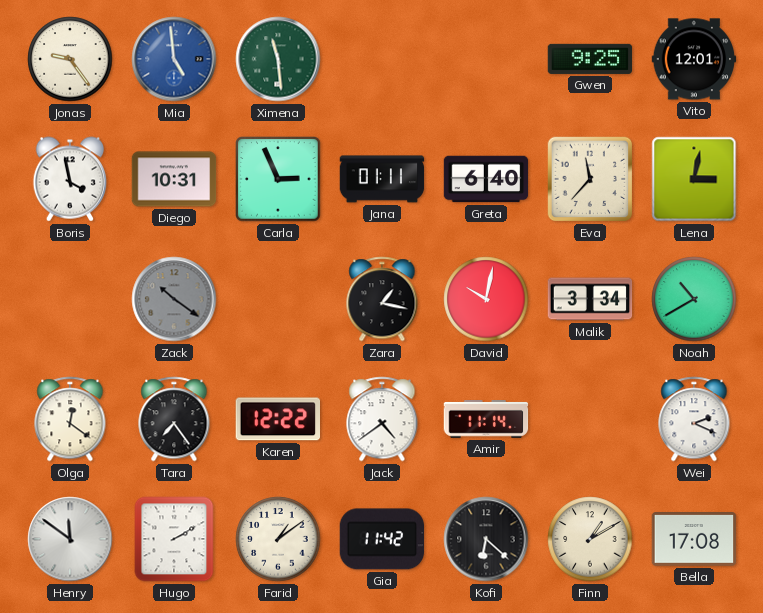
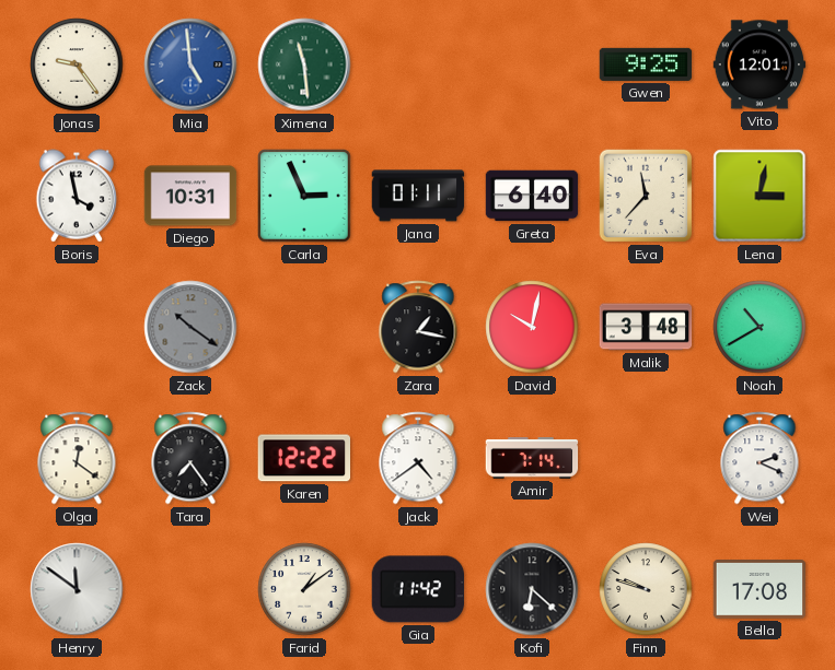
Malik: 3:34 -> 3:48
Amir: 11:14 -> 7:14
Hugo: 2:10 -> none
Finn: 1:10 -> 9:48
